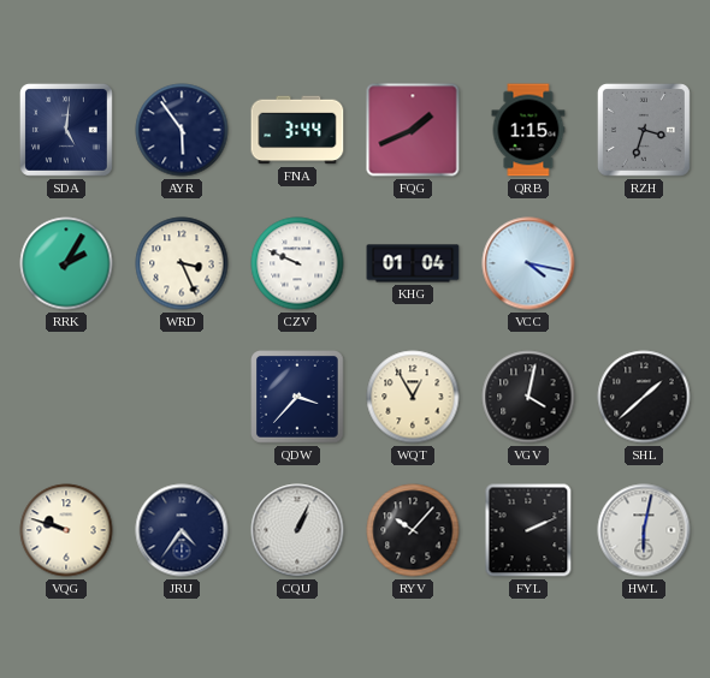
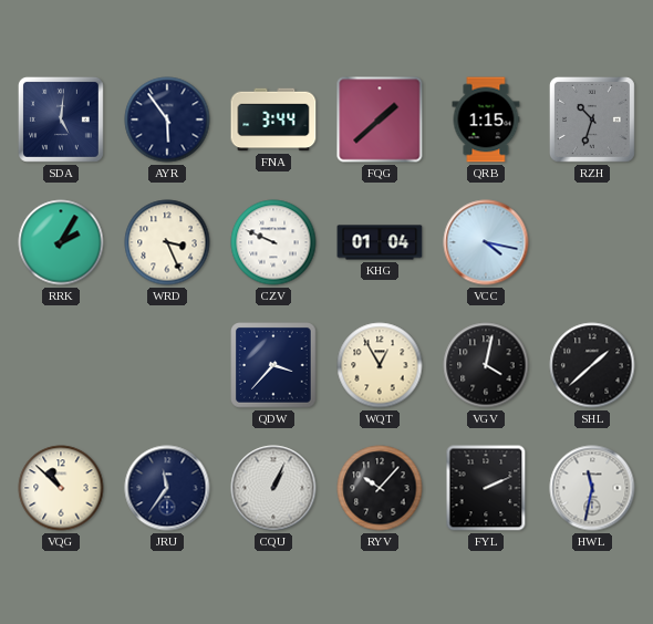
FQG: 1:41 -> 1:38
RZH: 3:33 -> 10:33
VQG: 9:48 -> 10:52
JRU: 4:36 -> 11:36
HWL: 6:02 -> 11:32
